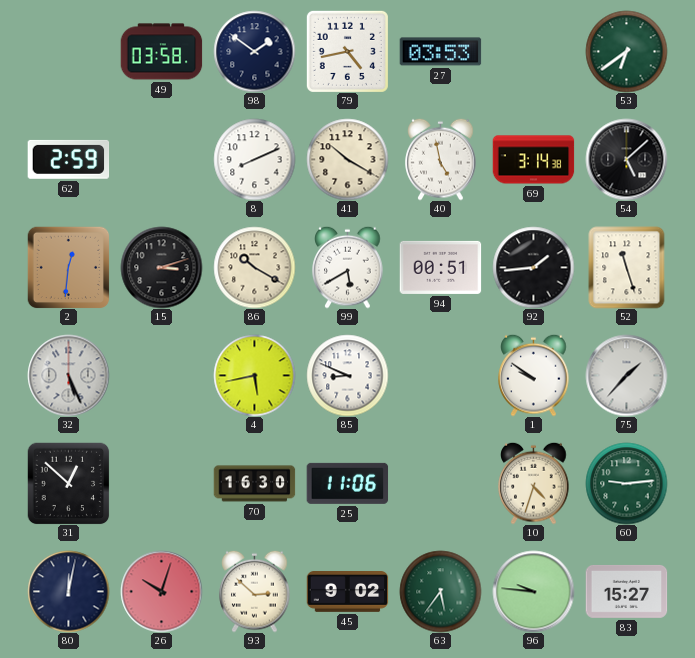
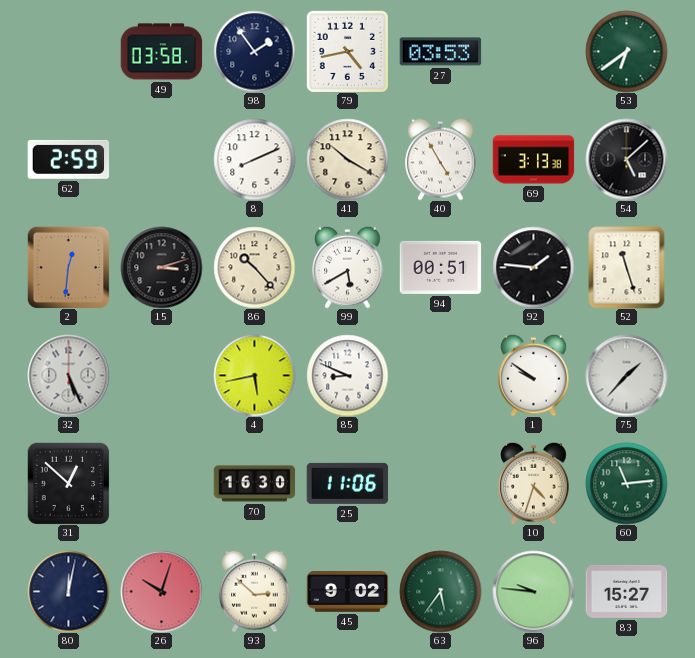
98: 1:51 -> 1:54
40: 4:58 -> 4:55
69: 3:14 -> 3:13
86: 10:20 -> 10:23
92: 1:44 -> 1:46
60: 9:14 -> 11:14
